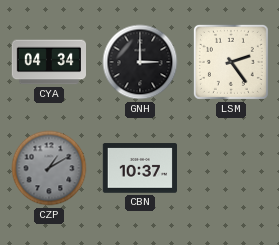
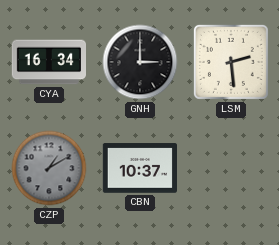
CYA: 04:34 -> 16:34
LSM: 2:24 -> 2:29
